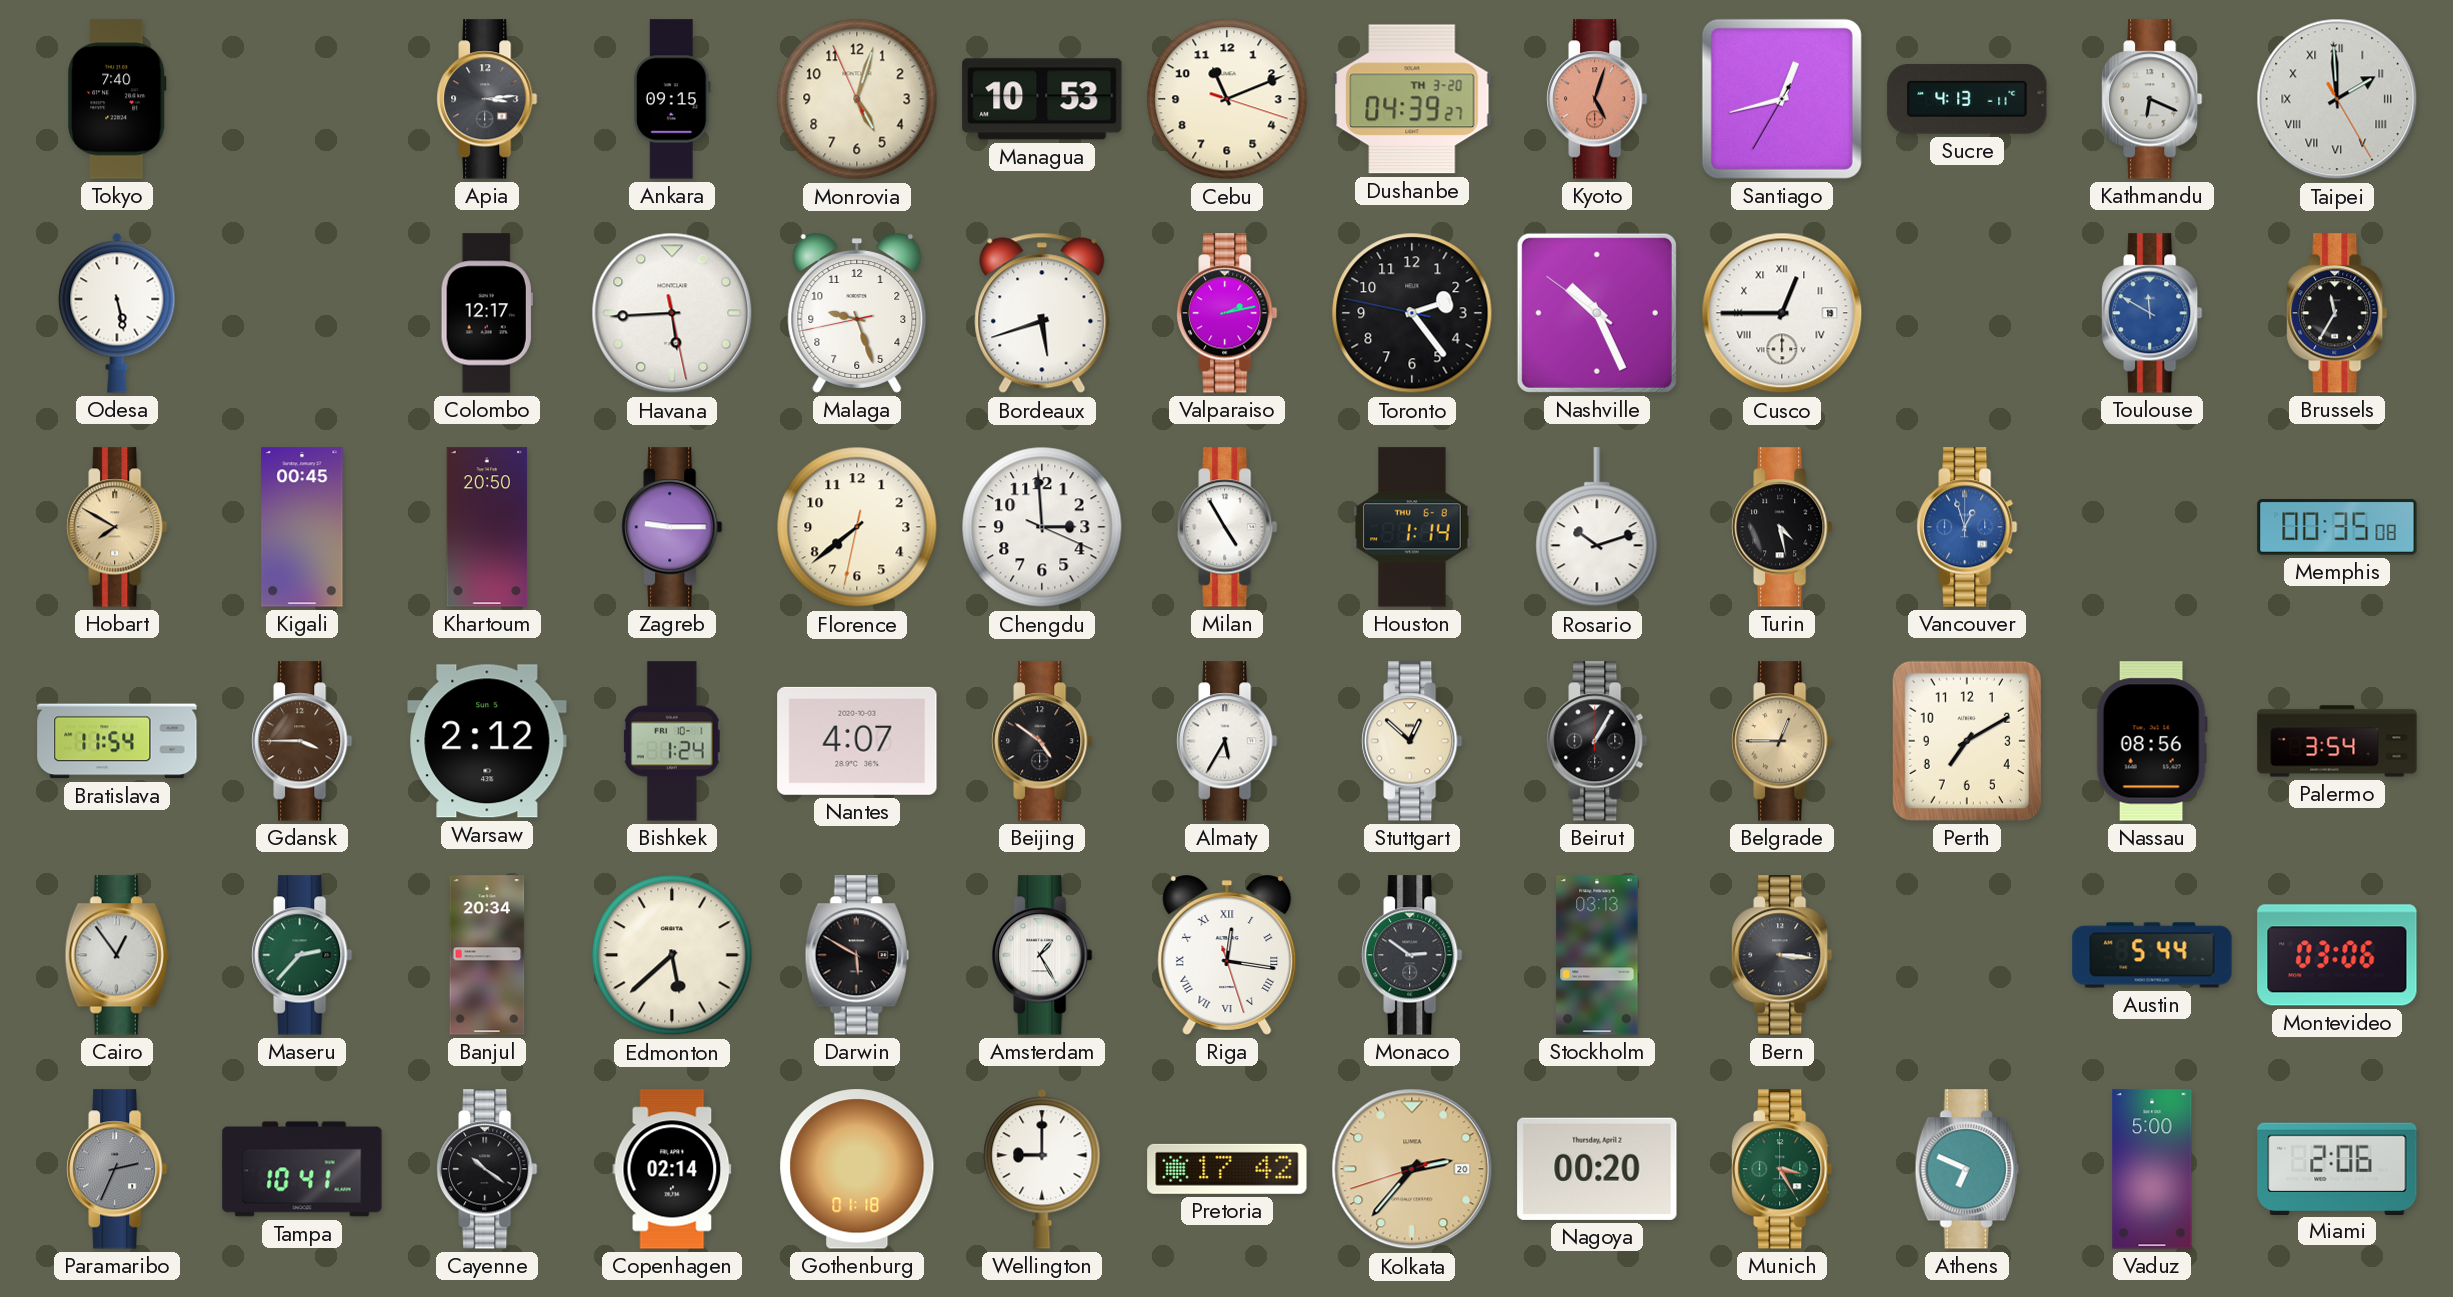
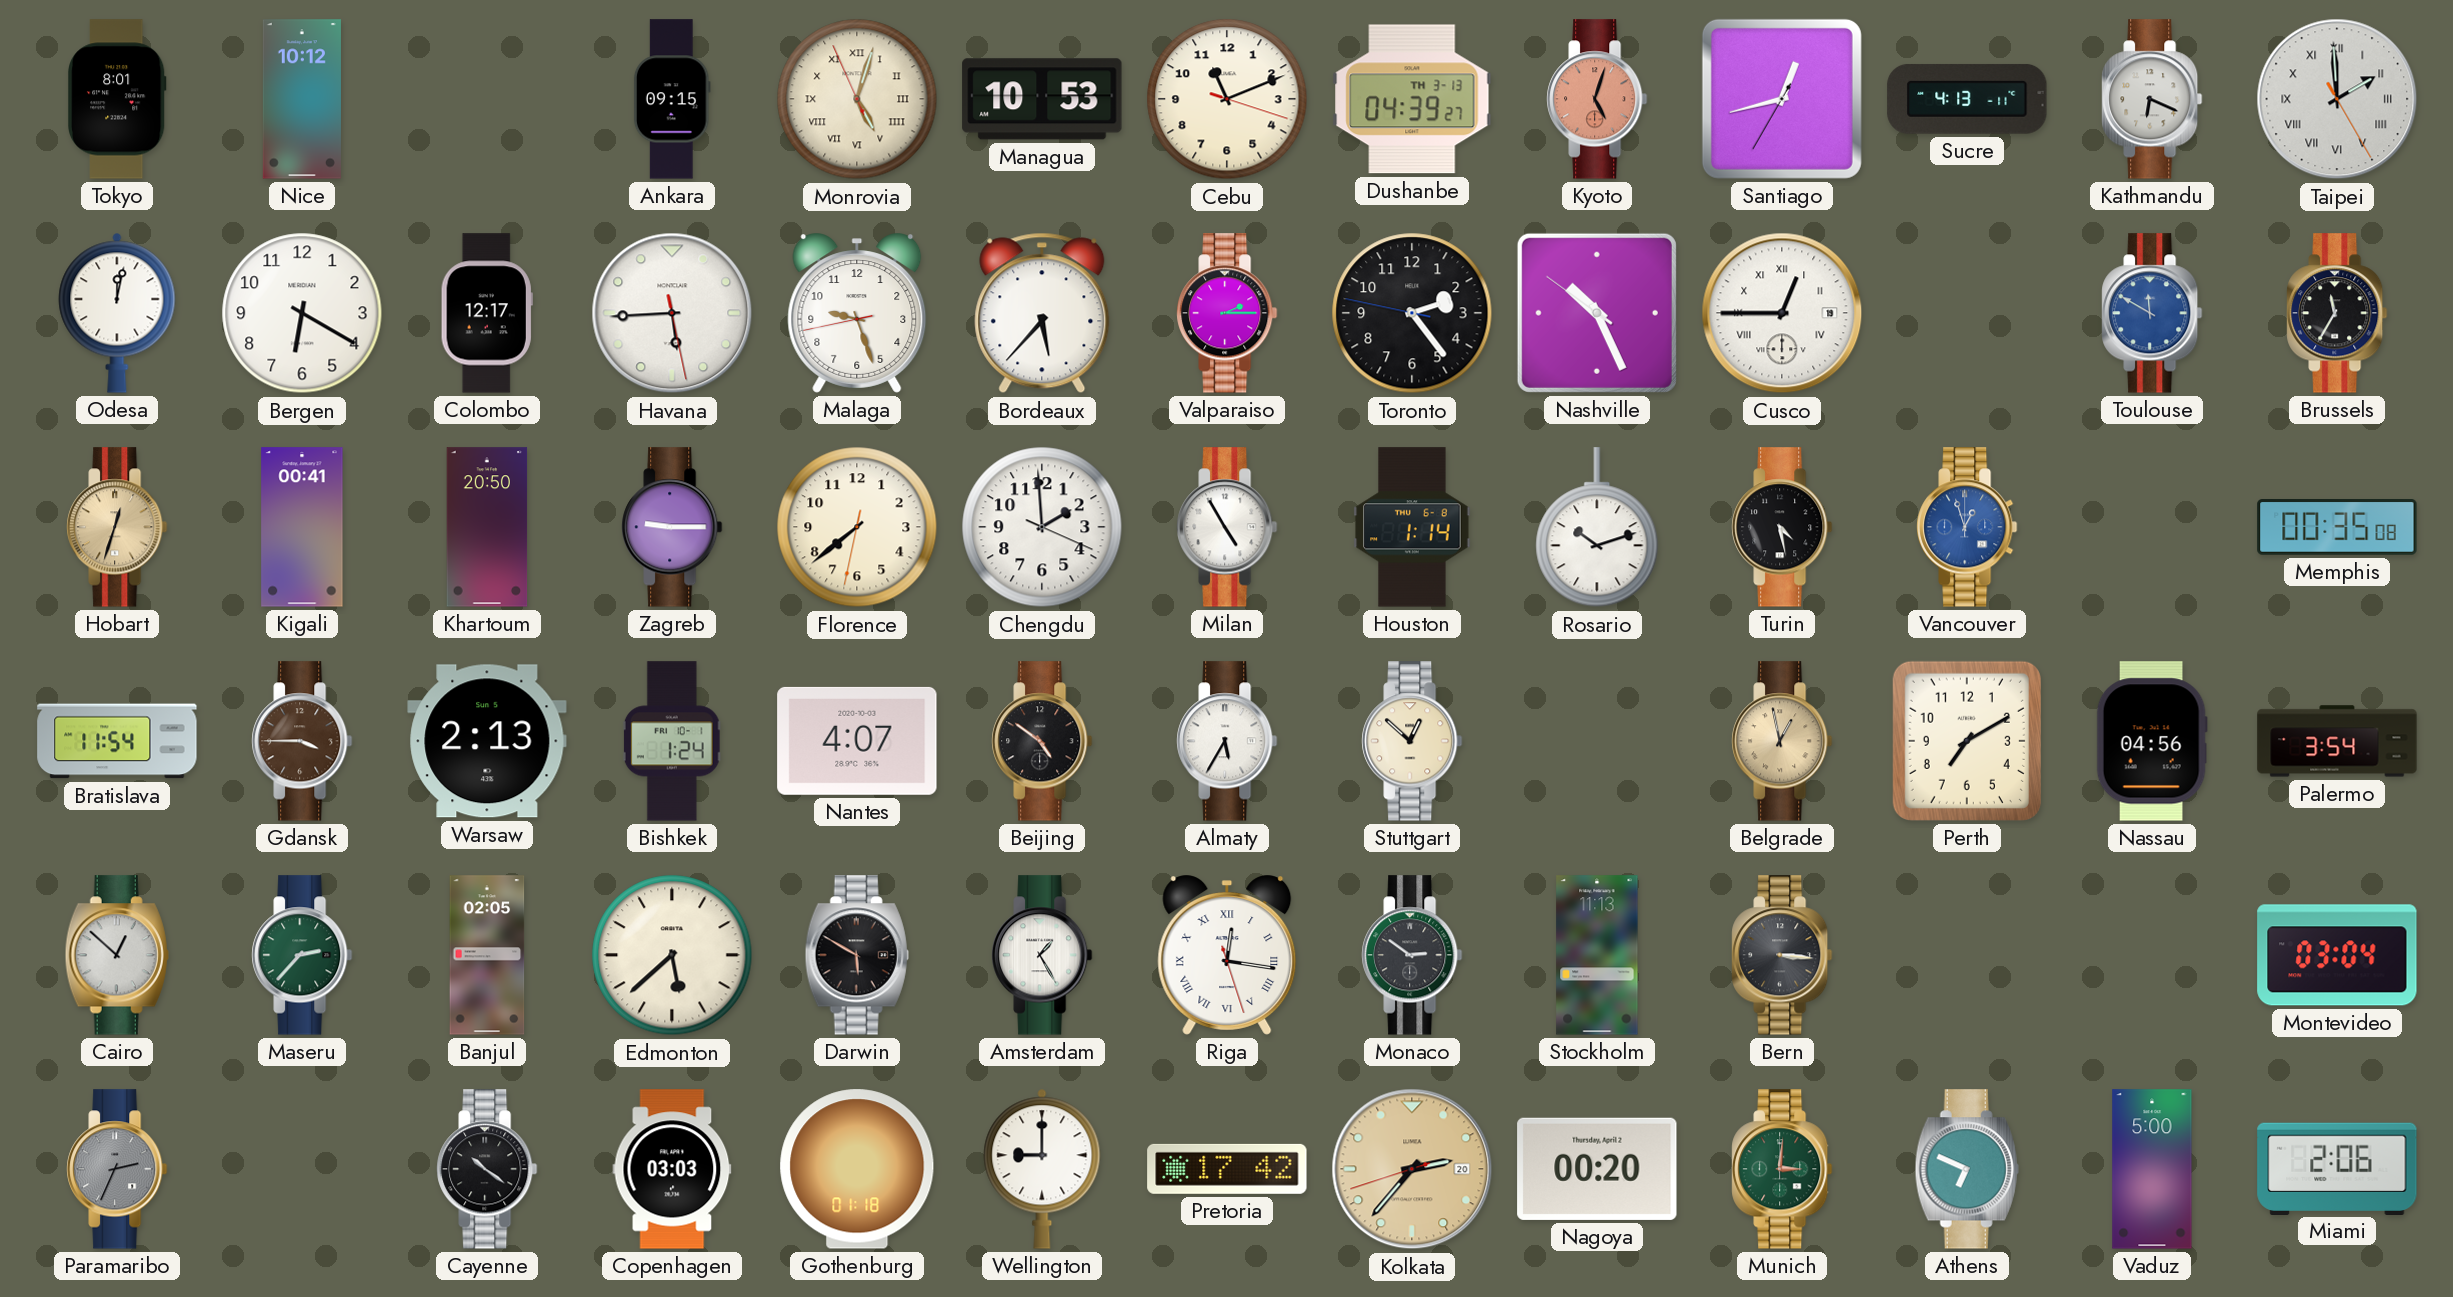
Tokyo: 7:40 -> 8:01
Nice: none -> 10:12
Apia: 3:14 -> none
Monrovia numerals: Arabic -> Roman
Dushanbe date: TH 3-20 -> TH 3-13
Odesa: 5:28 -> 12:02
Bergen: none -> 6:20
Bordeaux: 5:42 -> 5:37
Valparaiso: 2:13 -> 2:15
Hobart: 7:50 -> 12:33
Kigali: 00:45 -> 00:41
Chengdu: 2:59 -> 1:59
Warsaw: 2:12 -> 2:13
Beirut: 1:05 -> none
Belgrade: 12:45 -> 12:58
Nassau: 08:56 -> 04:56
Cairo: 12:54 -> 12:52
Banjul: 20:34 -> 02:05
Stockholm: 03:13 -> 11:13
Austin: 5:44 -> none
Montevideo: 03:06 -> 03:04
Tampa: 10:41 -> none
Copenhagen: 02:14 -> 03:03
Munich: 3:25 -> 3:01
